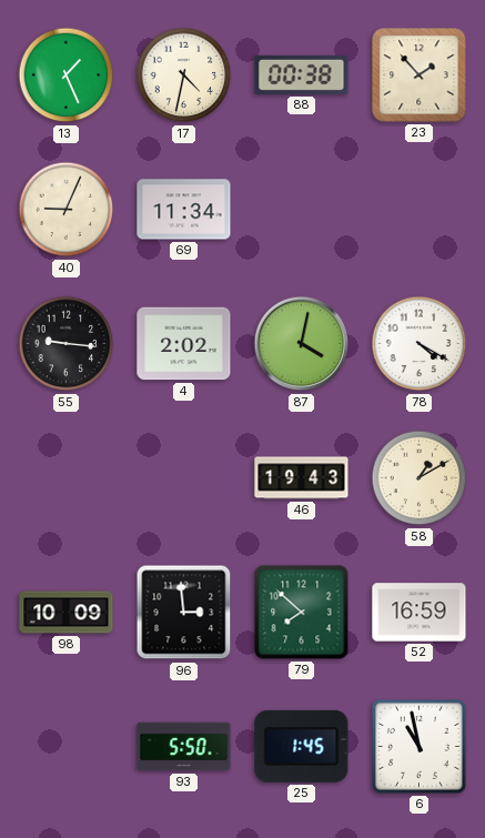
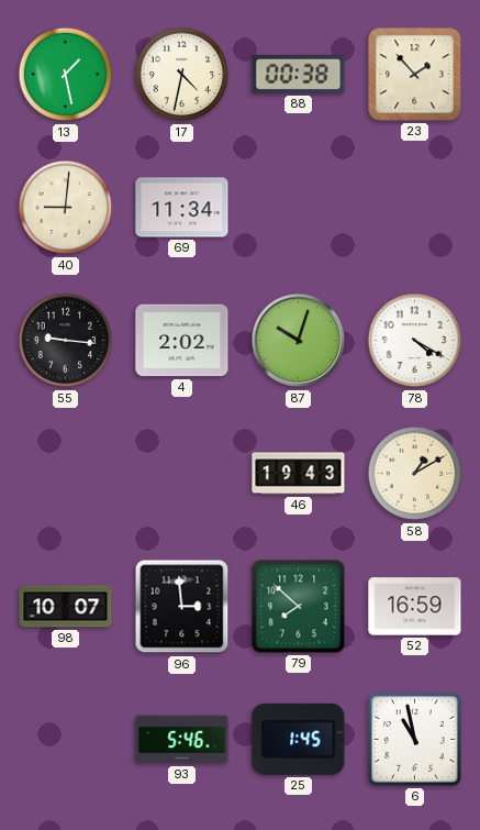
13: 1:26 -> 1:28
40: 9:04 -> 9:01
87: 4:02 -> 10:03
98: 10:09 -> 10:07
93: 5:50 -> 5:46
